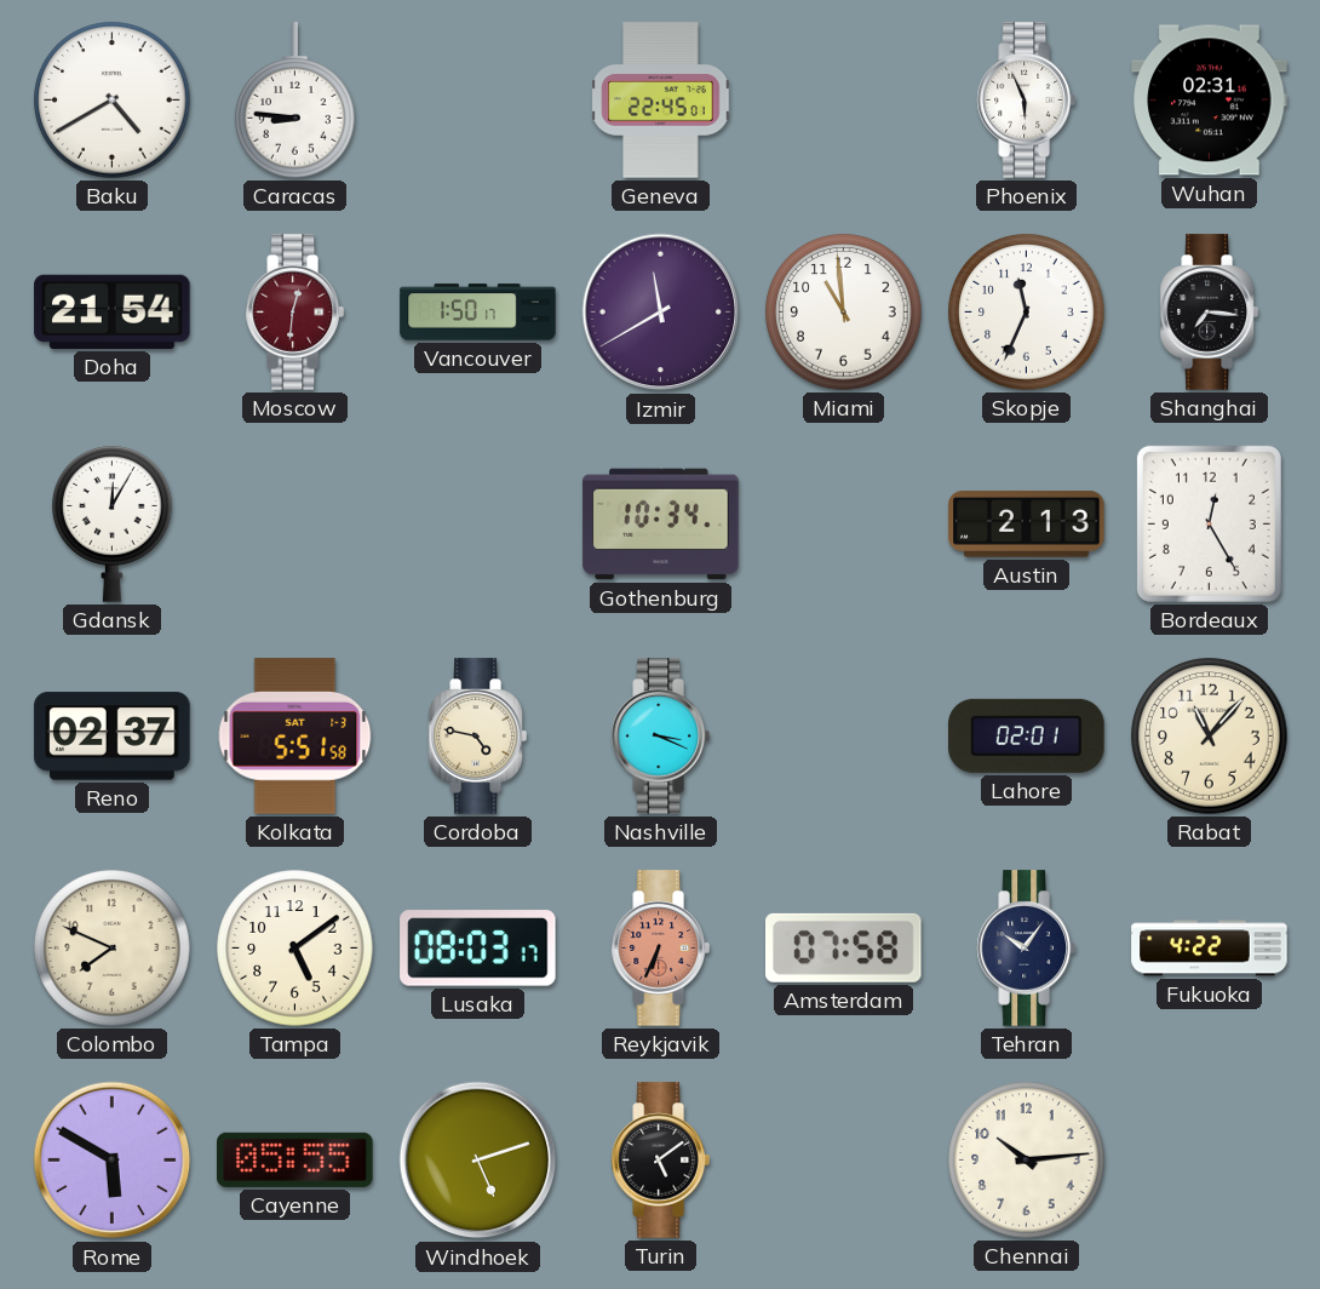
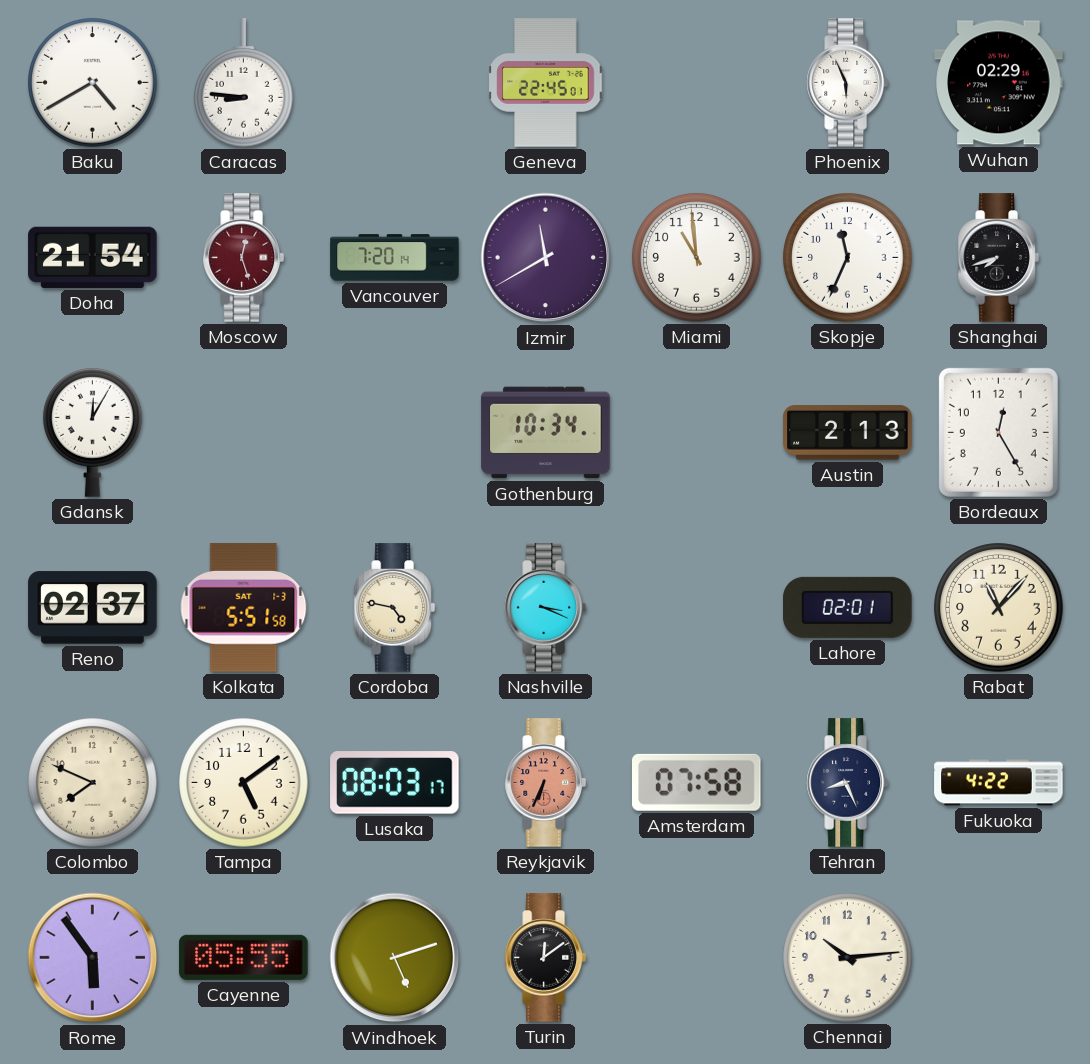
Wuhan: 02:31 -> 02:29
Moscow: 12:31 -> 12:27
Vancouver: 1:50 -> 7:20
Shanghai: 7:16 -> 7:42
Tehran: 10:06 -> 8:26
Rome: 5:50 -> 5:54
Turin: 5:09 -> 12:09
